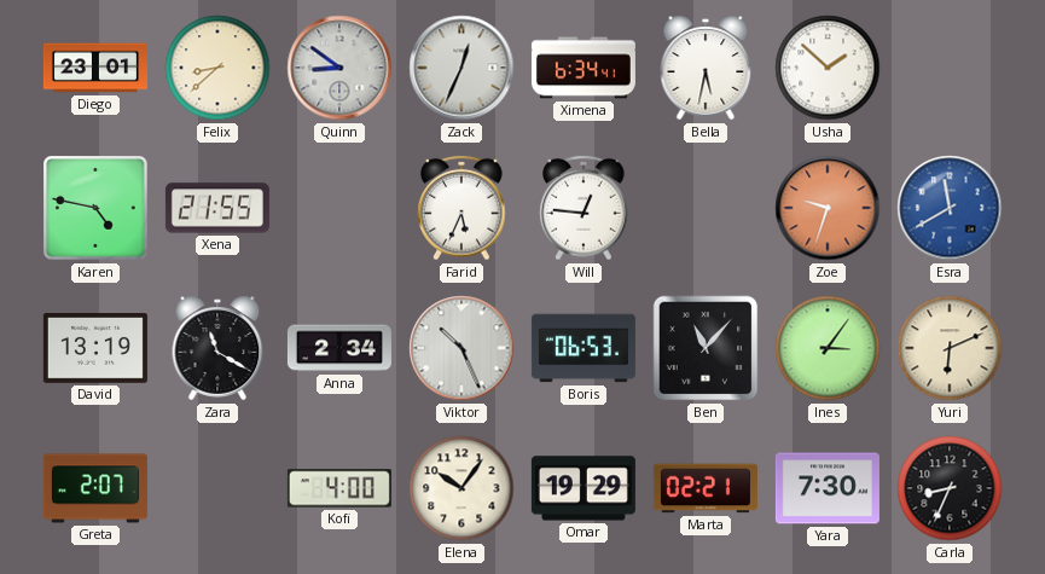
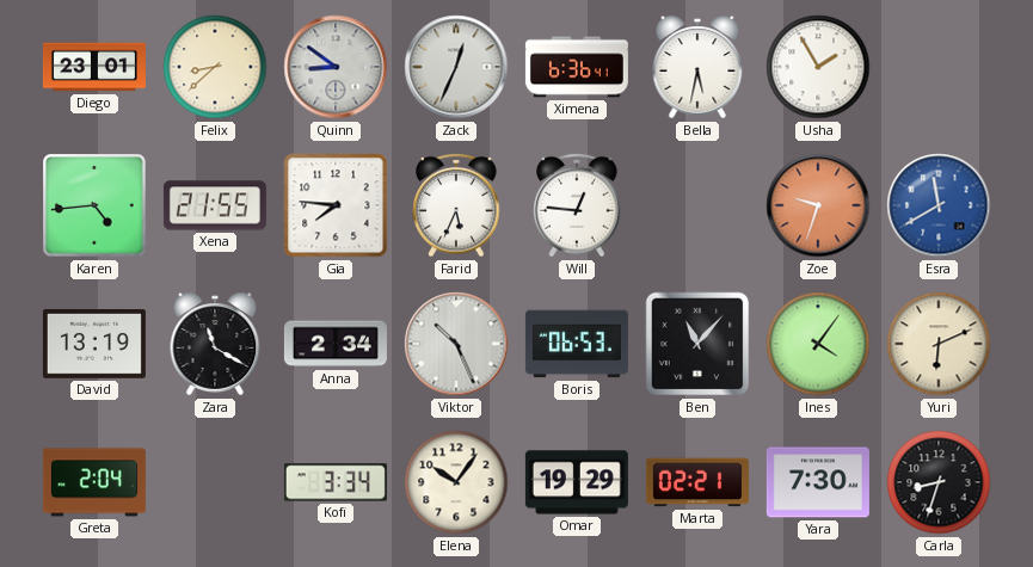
Ximena: 6:34 -> 6:36
Usha: 1:52 -> 1:55
Karen: 4:47 -> 4:44
Gia: none -> 7:46
Ines: 3:06 -> 4:06
Greta: 2:07 -> 2:04
Kofi: 4:00 -> 3:34
Carla: 8:34 -> 8:33
